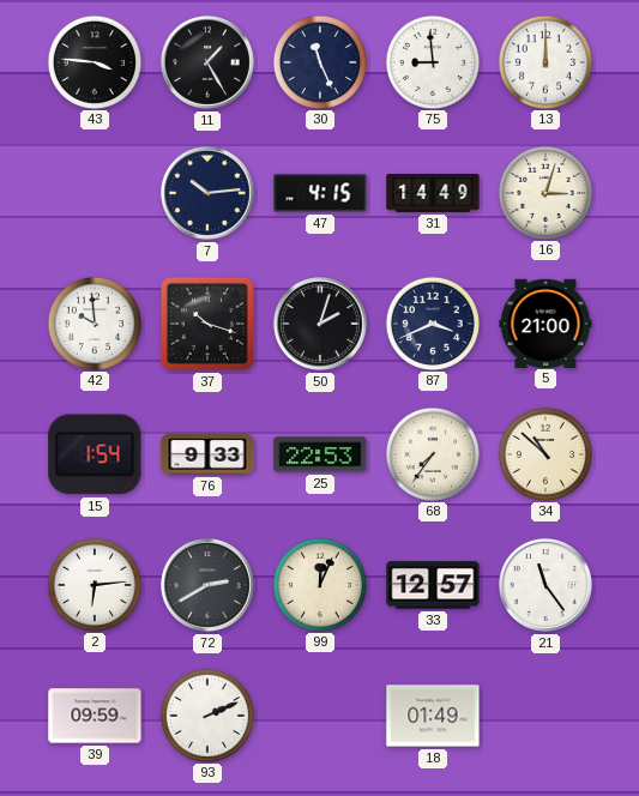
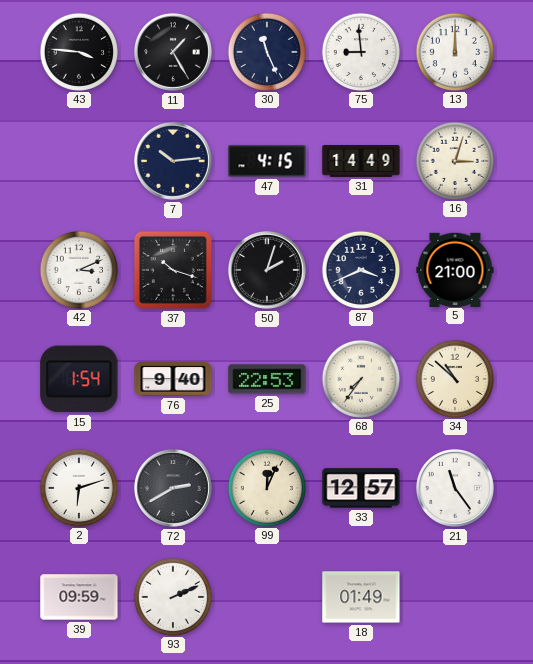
42: 9:59 -> 3:11
76: 9:33 -> 9:40
2: 6:14 -> 6:12
